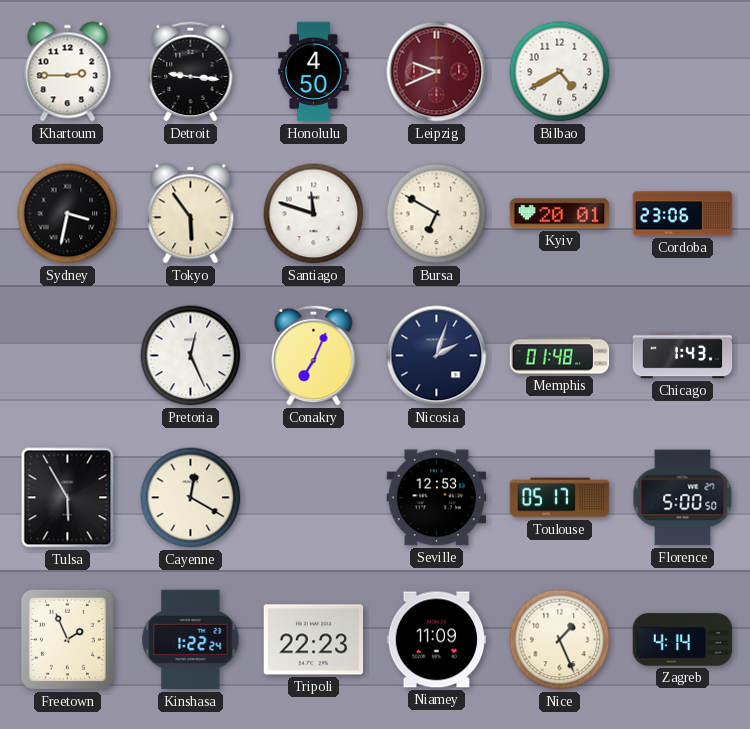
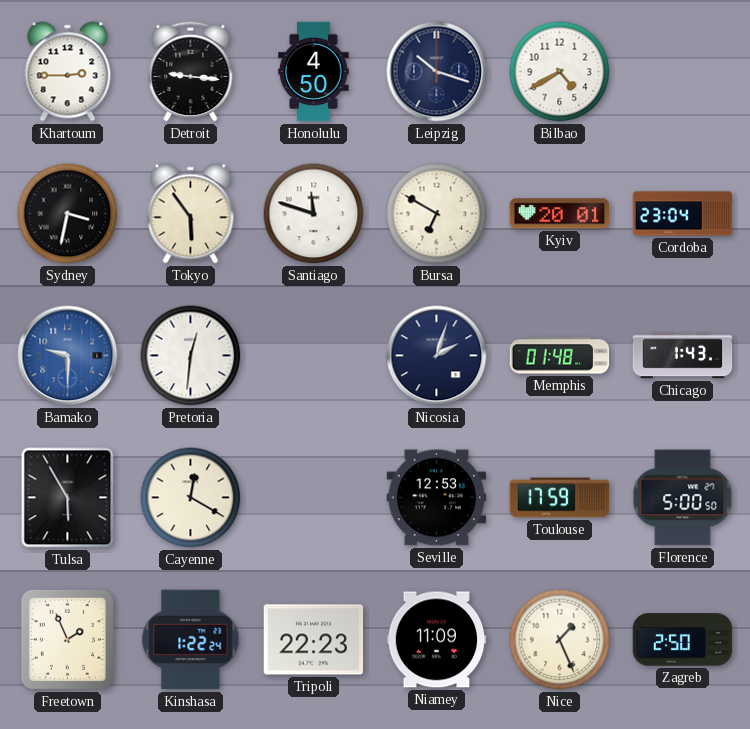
Leipzig: 9:41 -> 10:18
Leipzig dial: burgundy -> navy
Cordoba: 23:06 -> 23:04
Bamako: none -> 9:30
Pretoria: 12:26 -> 12:31
Conakry: 7:04 -> none
Toulouse: 05:17 -> 17:59
Zagreb: 4:14 -> 2:50
